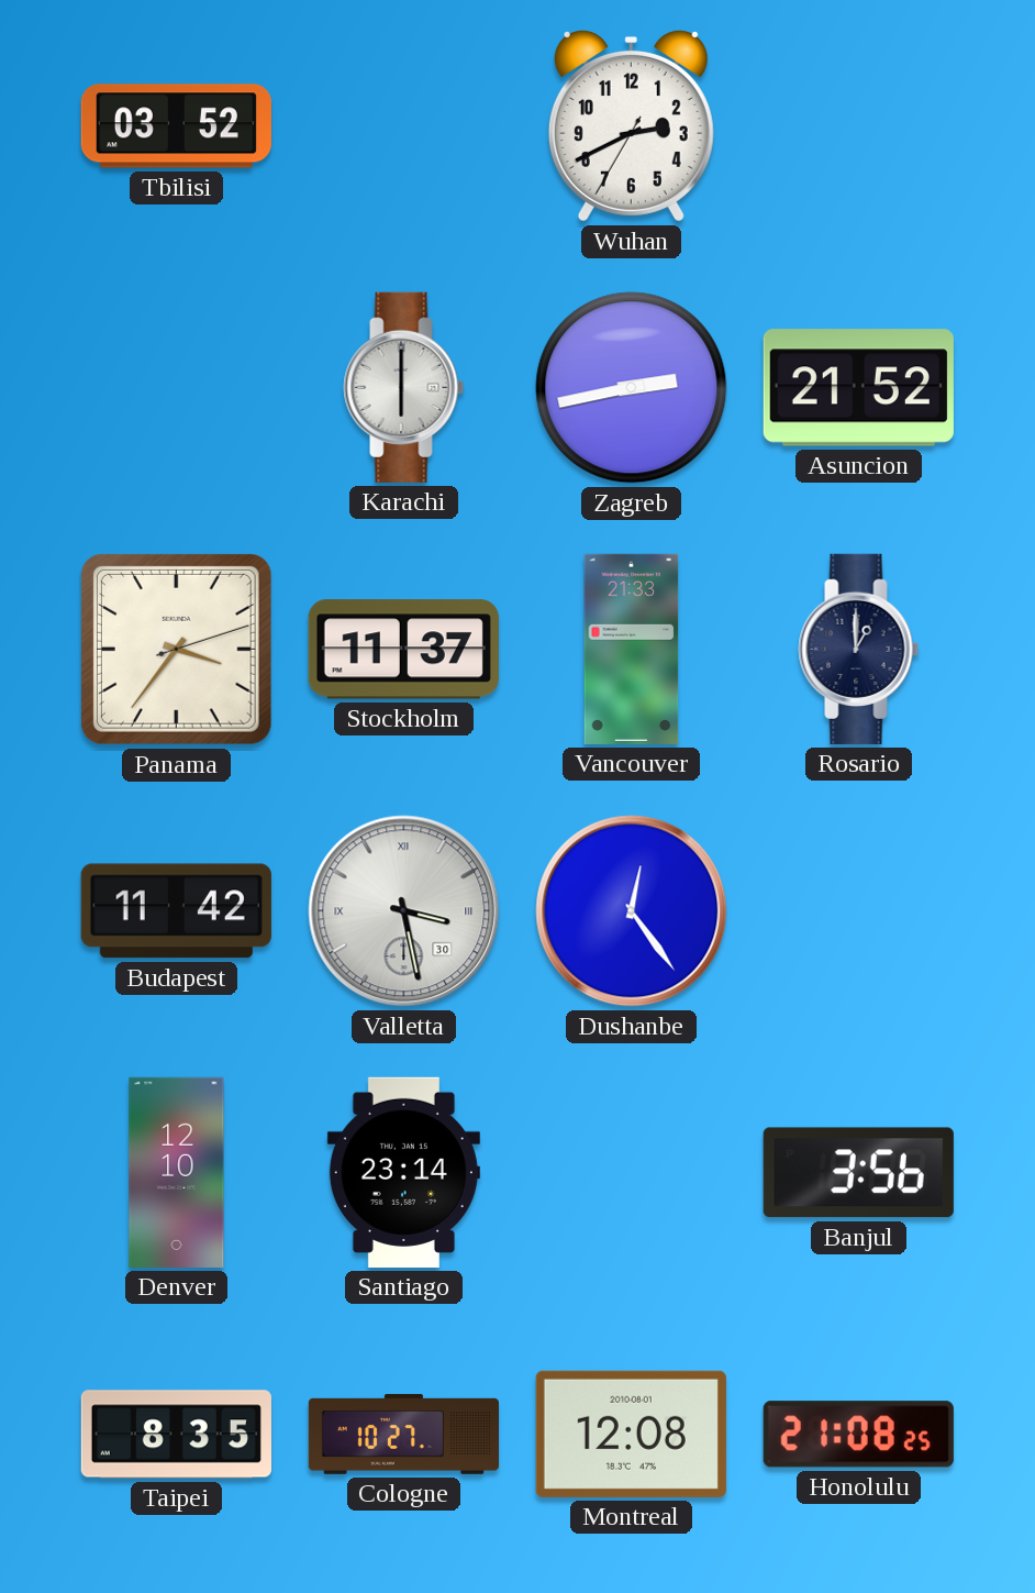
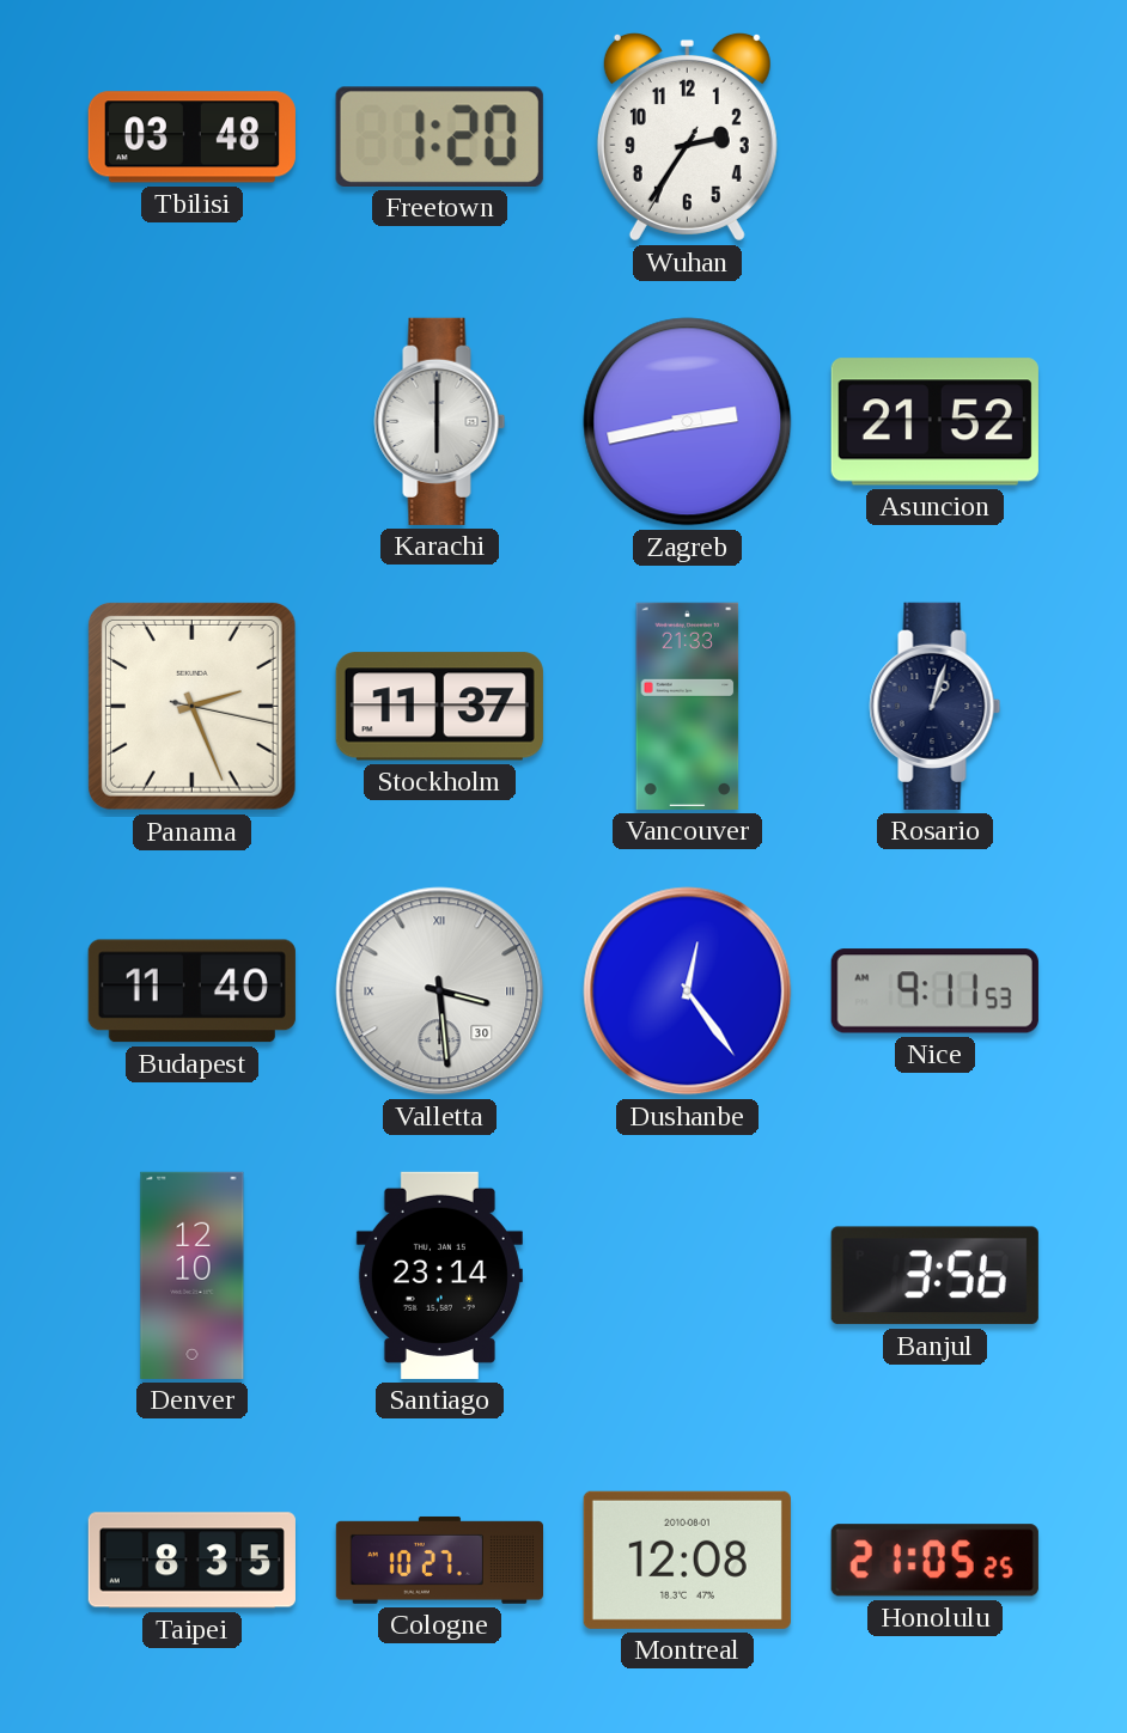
Tbilisi: 03:52 -> 03:48
Freetown: none -> 1:20
Wuhan: 2:40 -> 2:35
Panama: 3:36 -> 2:26
Rosario: 1:00 -> 1:03
Budapest: 11:42 -> 11:40
Valletta: 3:28 -> 3:29
Nice: none -> 9:11
Honolulu: 21:08 -> 21:05
